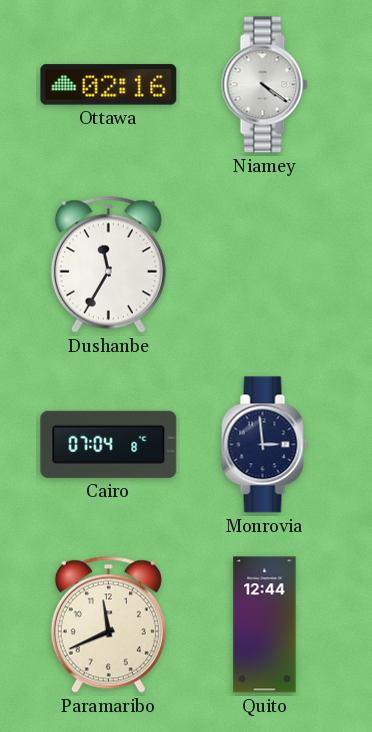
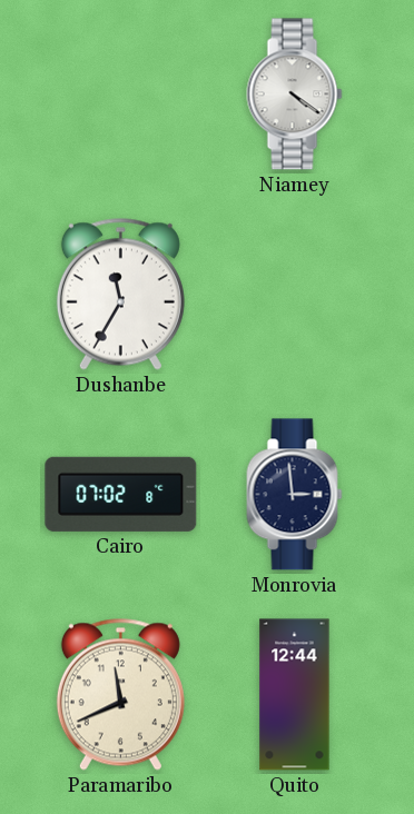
Ottawa: 02:16 -> none
Cairo: 07:04 -> 07:02
